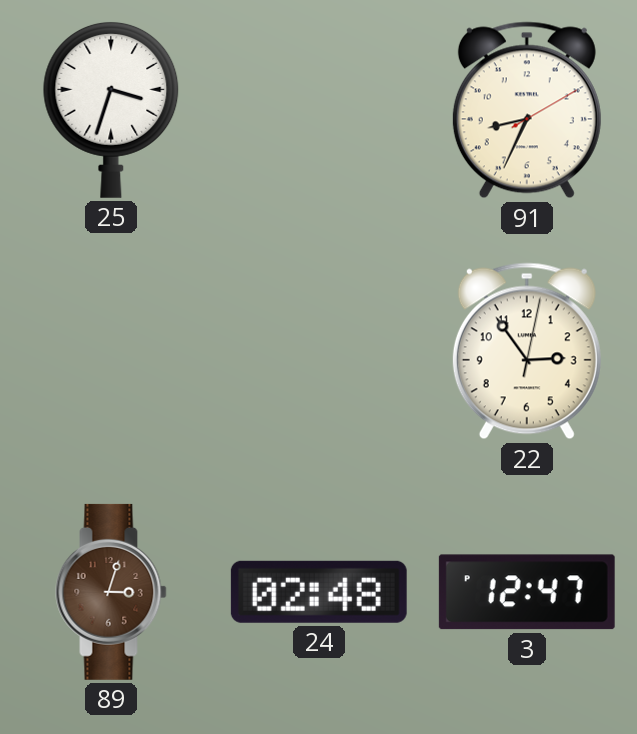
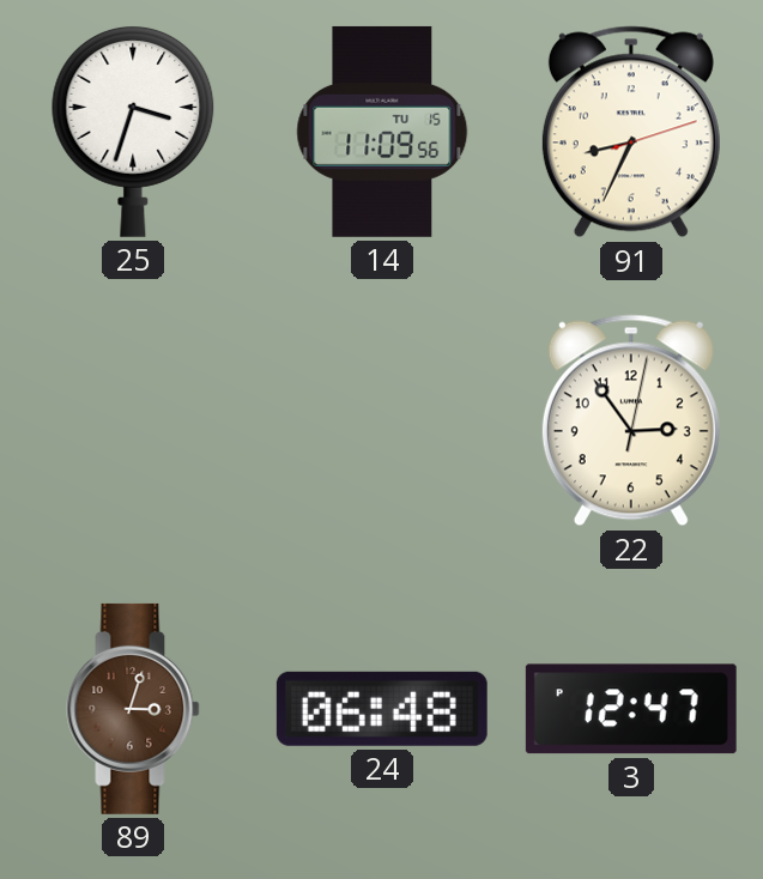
14: none -> 11:09
91: 8:34:10 -> 8:34:12
24: 02:48 -> 06:48
